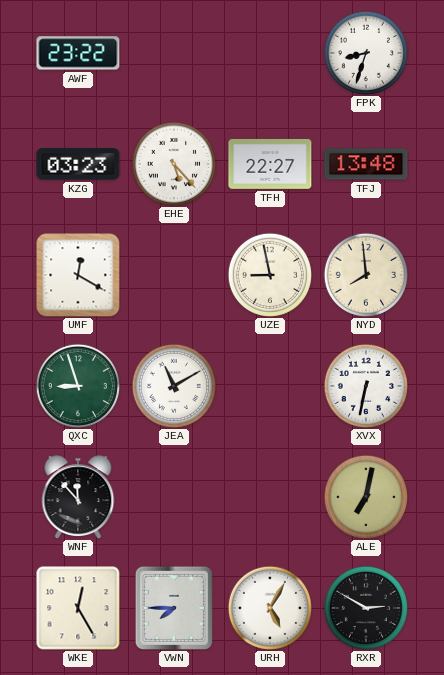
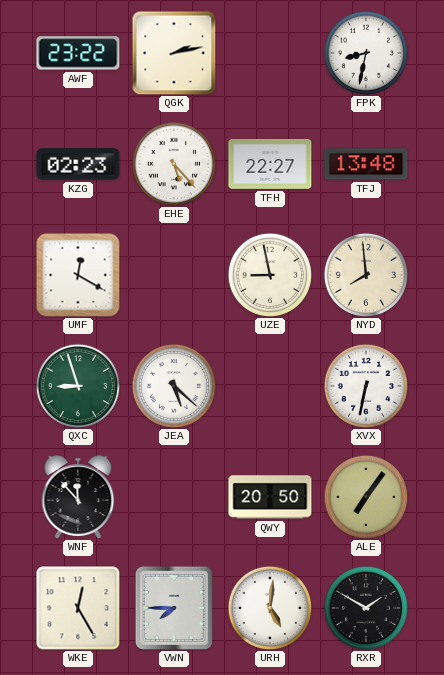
QGK: none -> 2:13
FPK: 8:33 -> 8:32
KZG: 03:23 -> 02:23
JEA: 11:10 -> 5:22
QWY: none -> 20:50
ALE: 7:02 -> 7:06
URH: 5:05 -> 5:01
RXR: 2:50 -> 1:50
